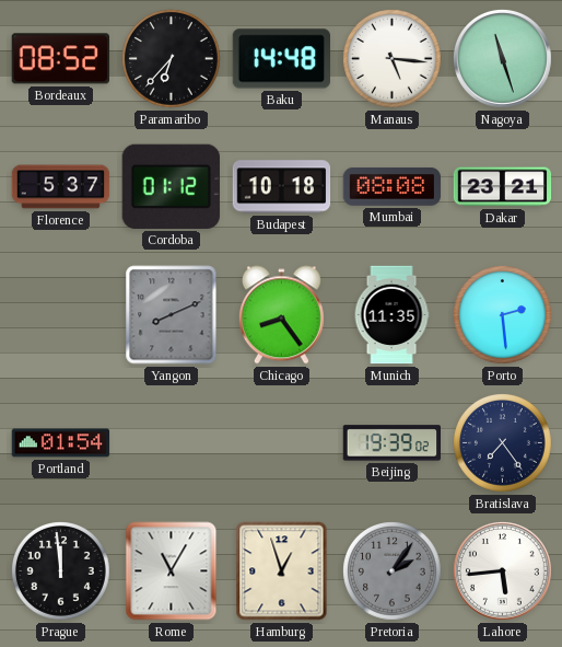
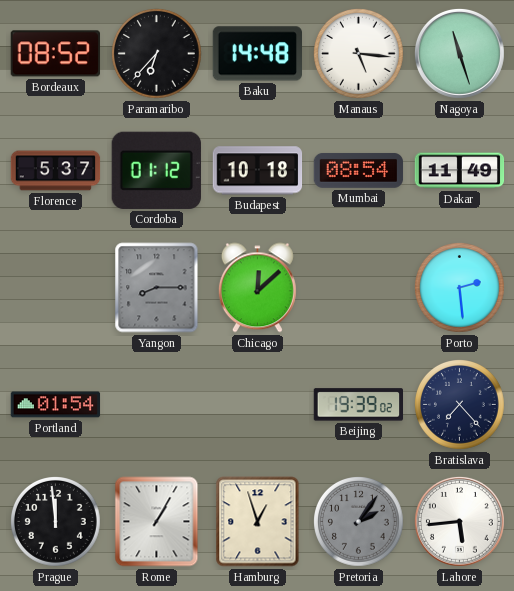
Mumbai: 08:08 -> 08:54
Dakar: 23:21 -> 11:49
Yangon: 8:11 -> 8:15
Chicago: 8:24 -> 12:08
Munich: 11:35 -> none
Bratislava: 7:24 -> 7:23
Rome: 11:05 -> 1:05
